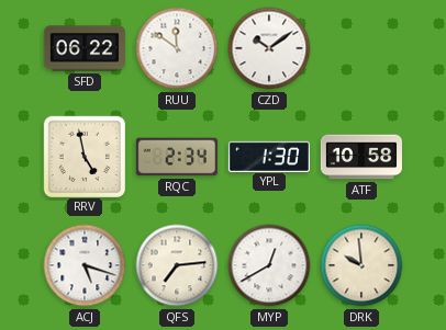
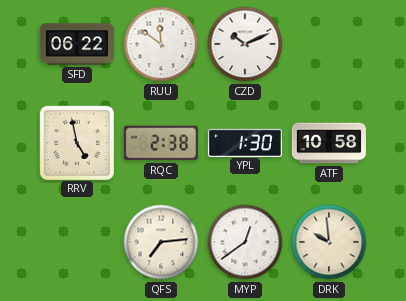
CZD: 10:09 -> 10:11
RQC: 2:34 -> 2:38
ACJ: 5:18 -> none
MYP: 12:40 -> 12:39
